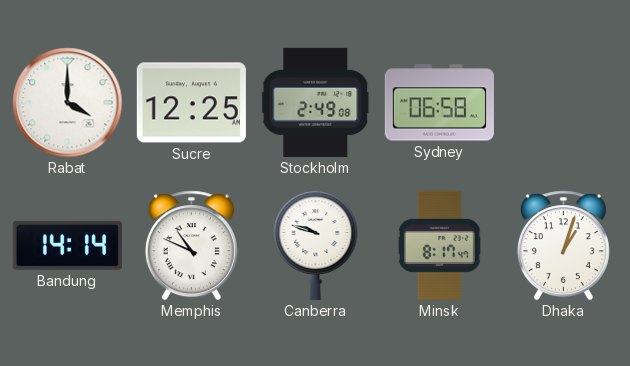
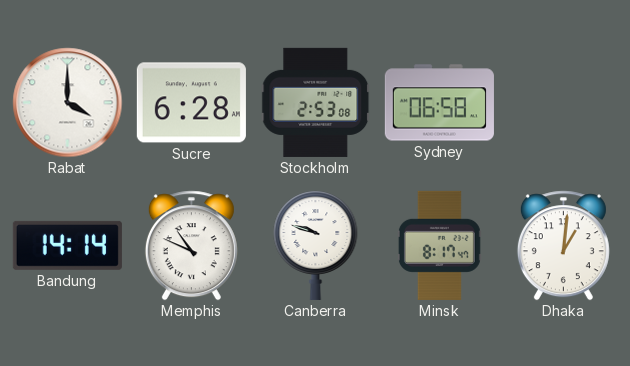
Sucre: 12:25 -> 6:28
Stockholm: 2:49 -> 2:53
Dhaka: 1:03 -> 1:01
